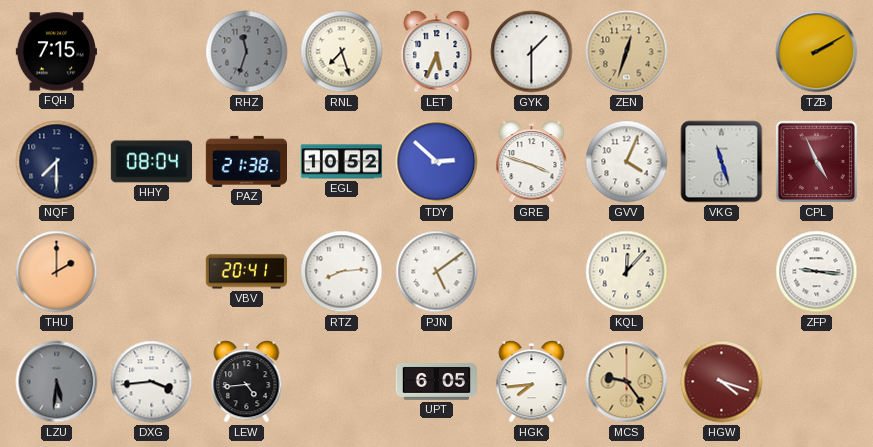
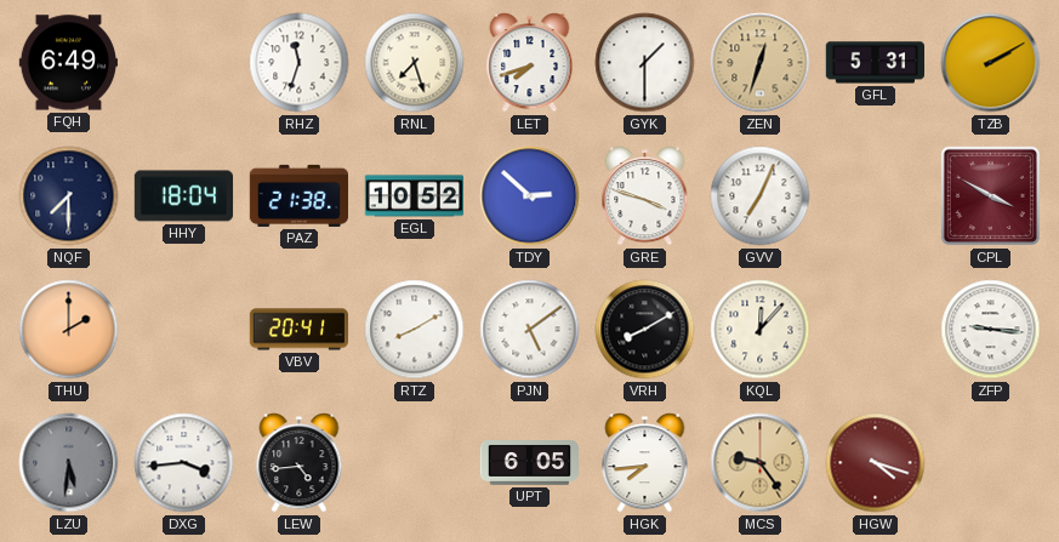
FQH: 7:15 -> 6:49
RHZ dial: grey -> white
LET: 5:34 -> 7:42
GFL: none -> 5:31
HHY: 08:04 -> 18:04
GVV: 4:04 -> 7:04
VKG: 11:27 -> none
CPL: 4:56 -> 3:50
RTZ: 8:14 -> 8:10
VRH: none -> 8:10
